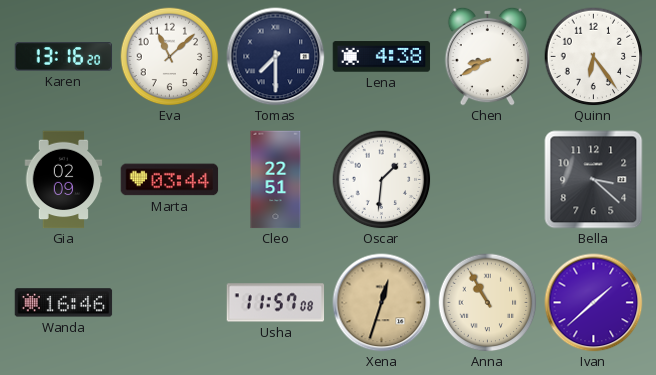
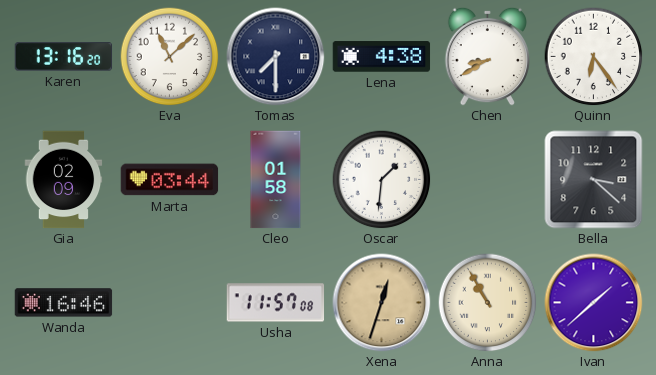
Cleo: 22:51 -> 01:58
